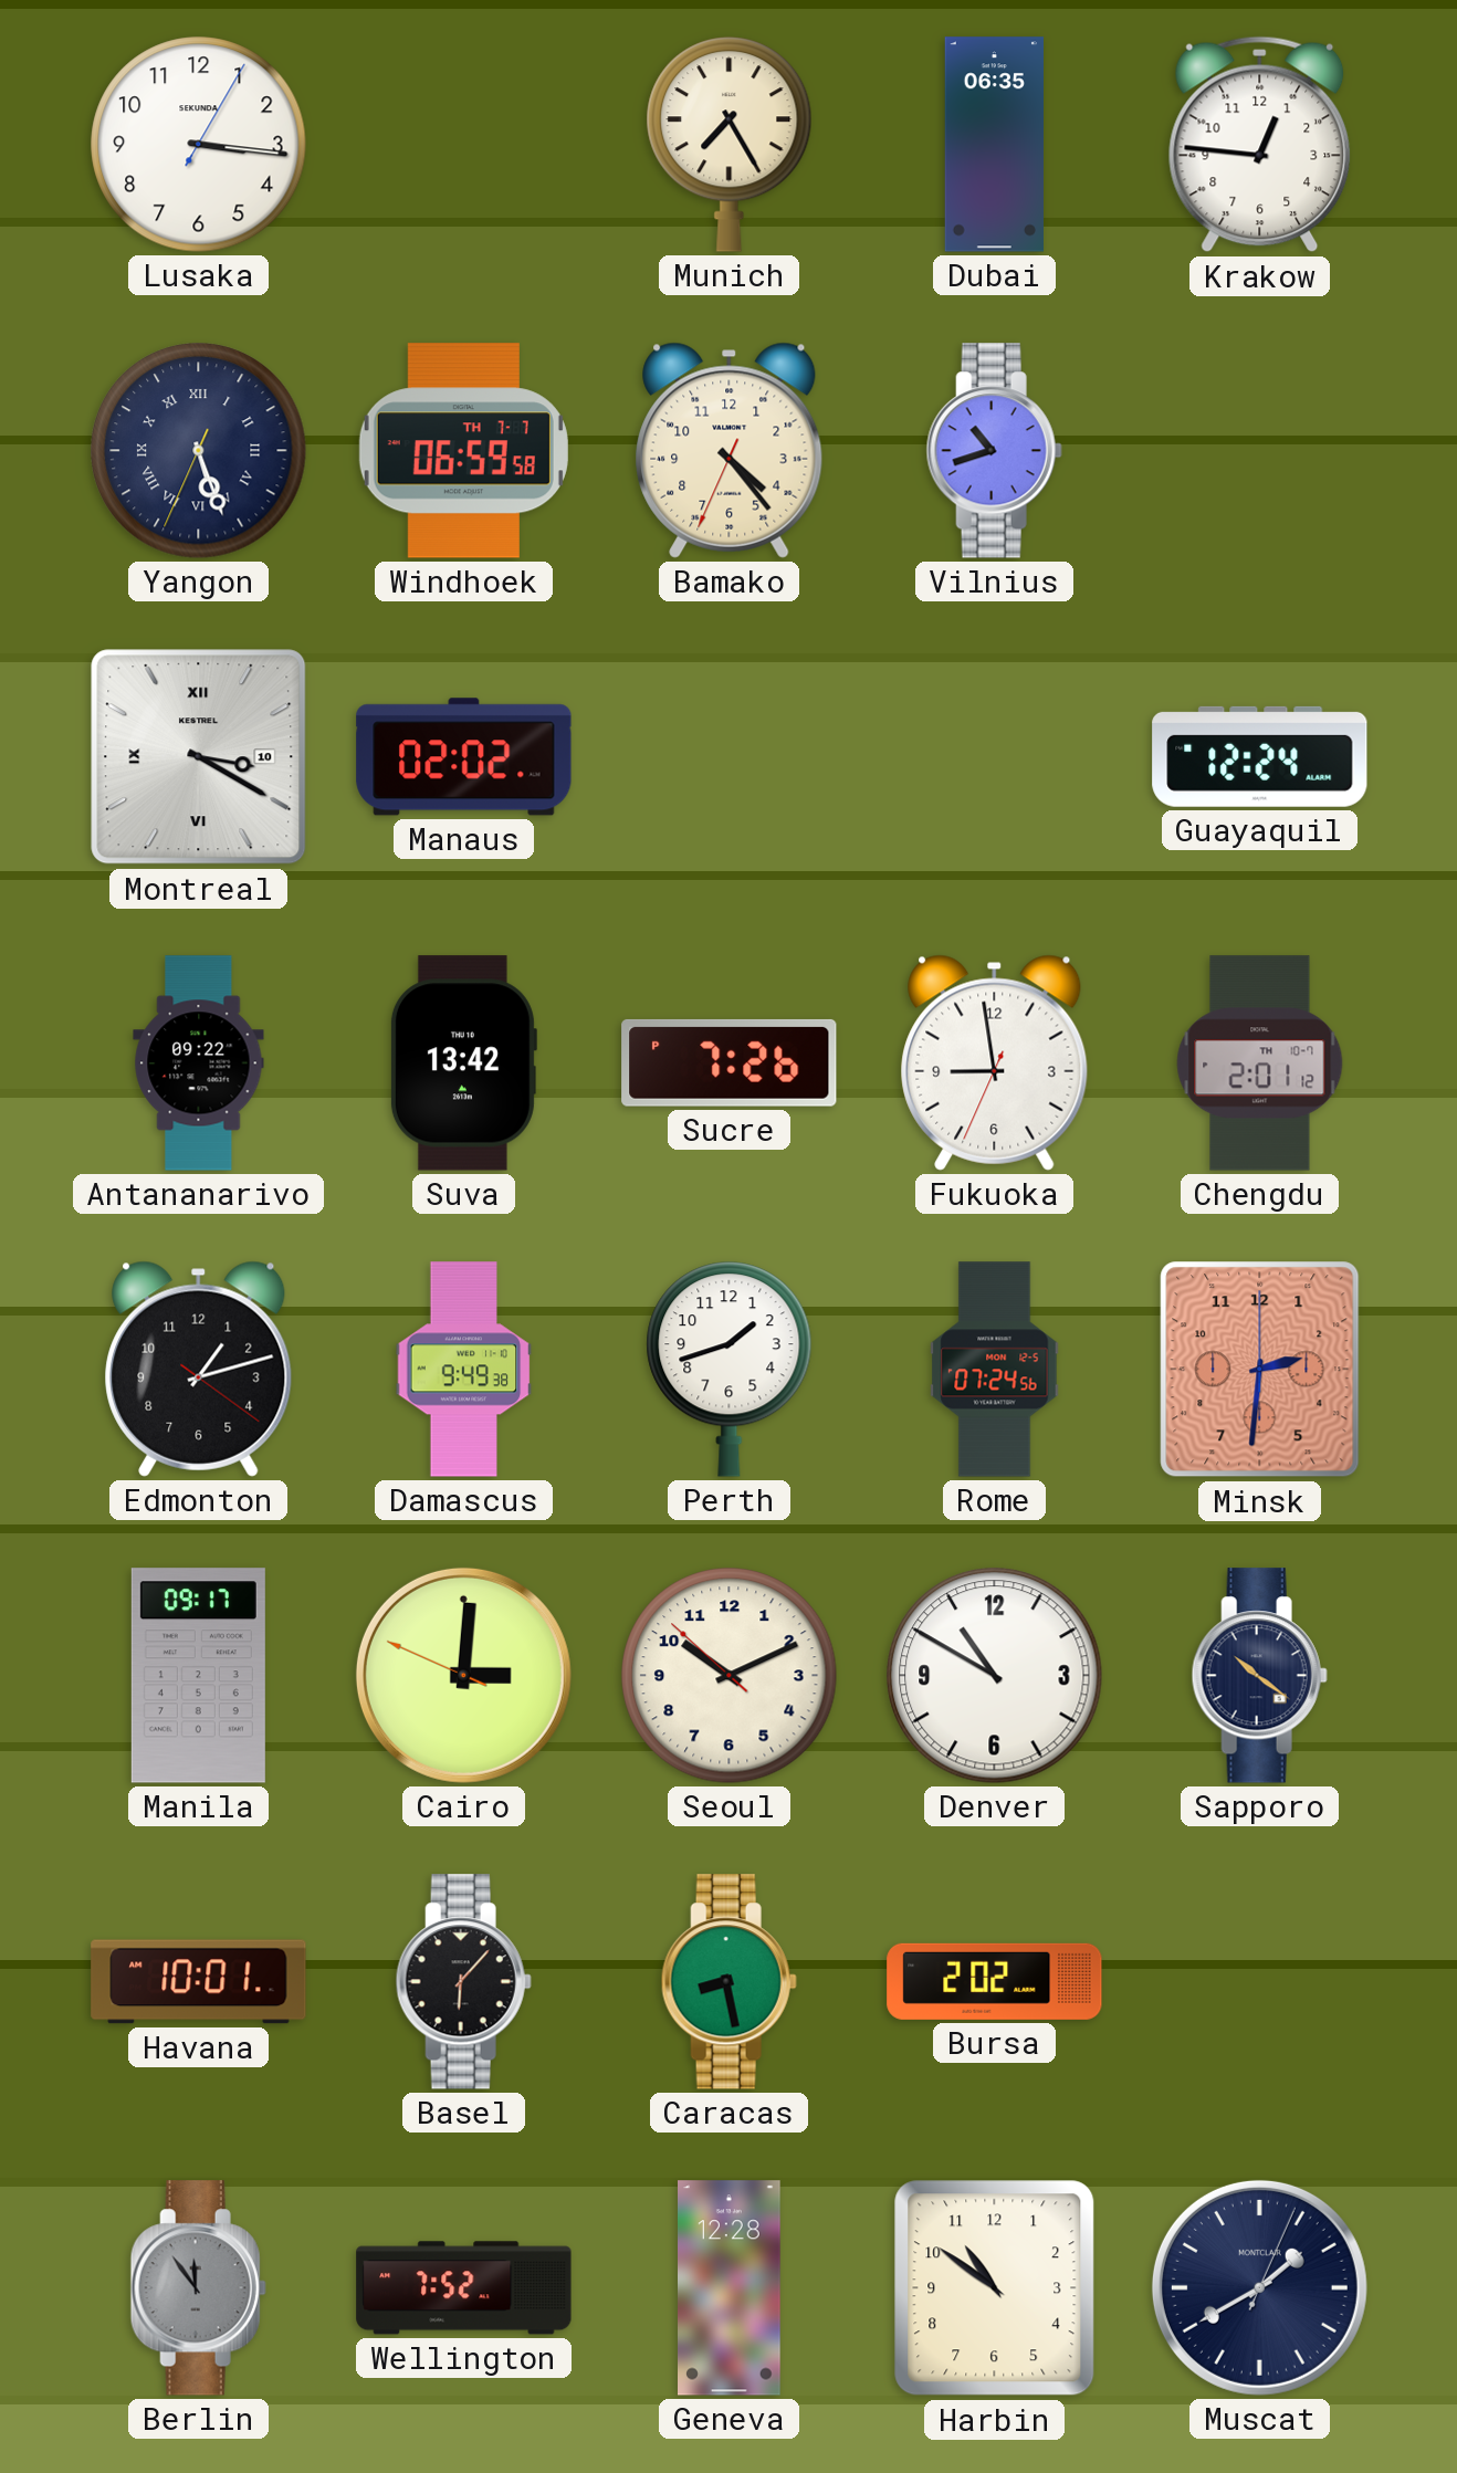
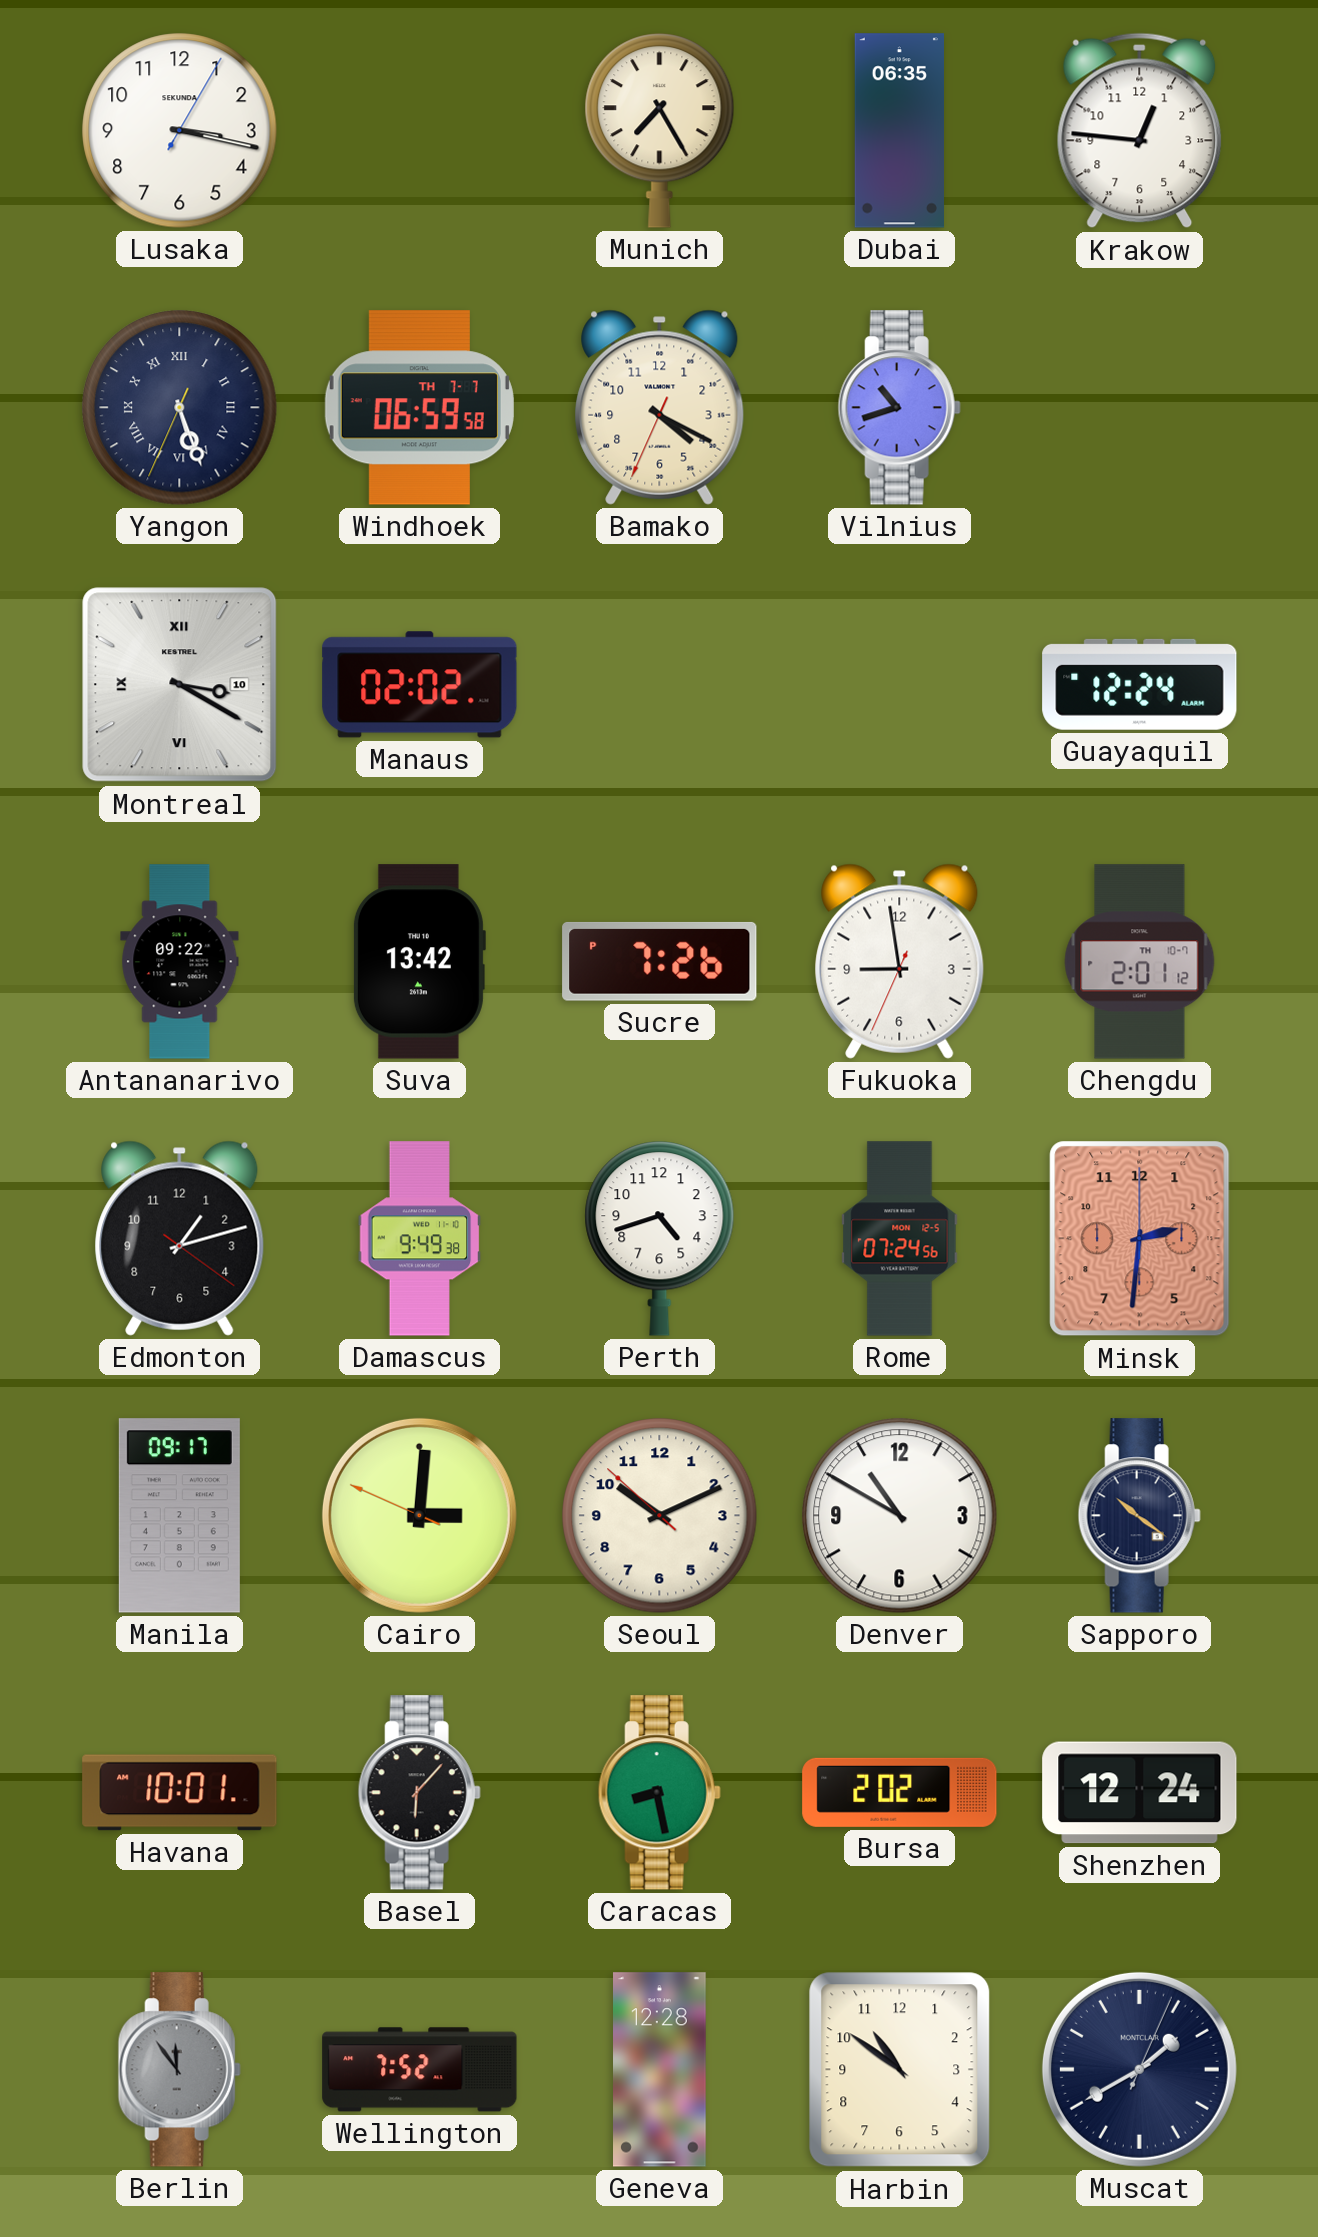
Lusaka: 3:16 -> 3:17
Bamako: 4:23 -> 4:19
Perth: 1:42 -> 4:42
Shenzhen: none -> 12:24
